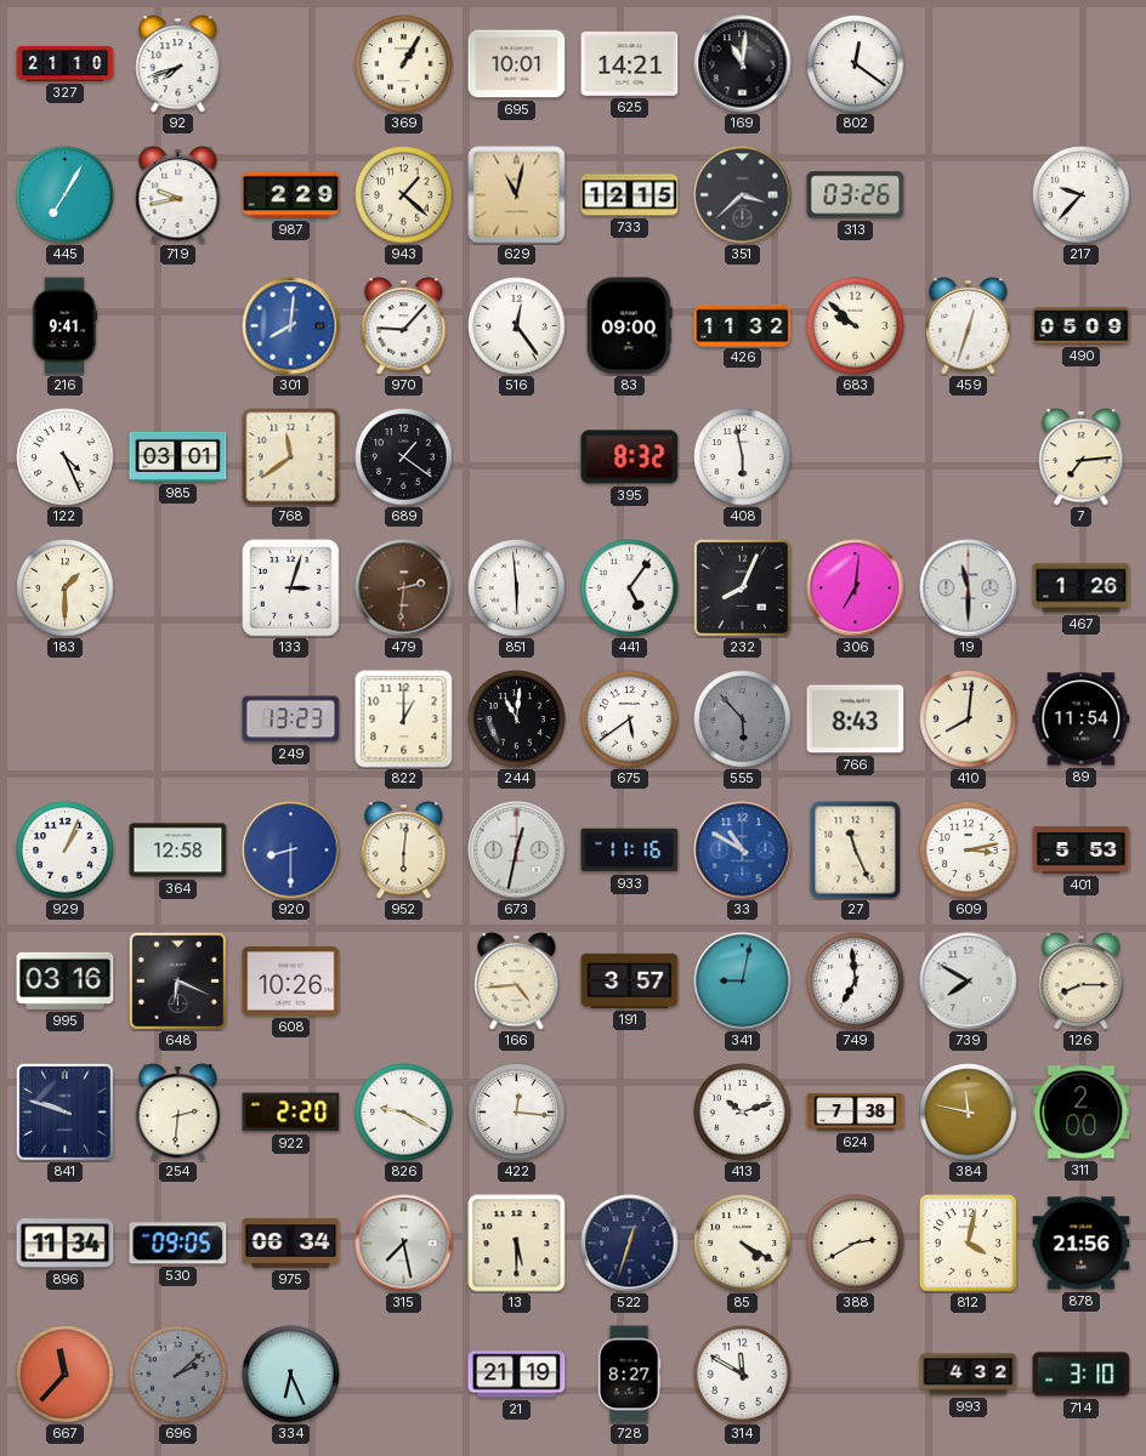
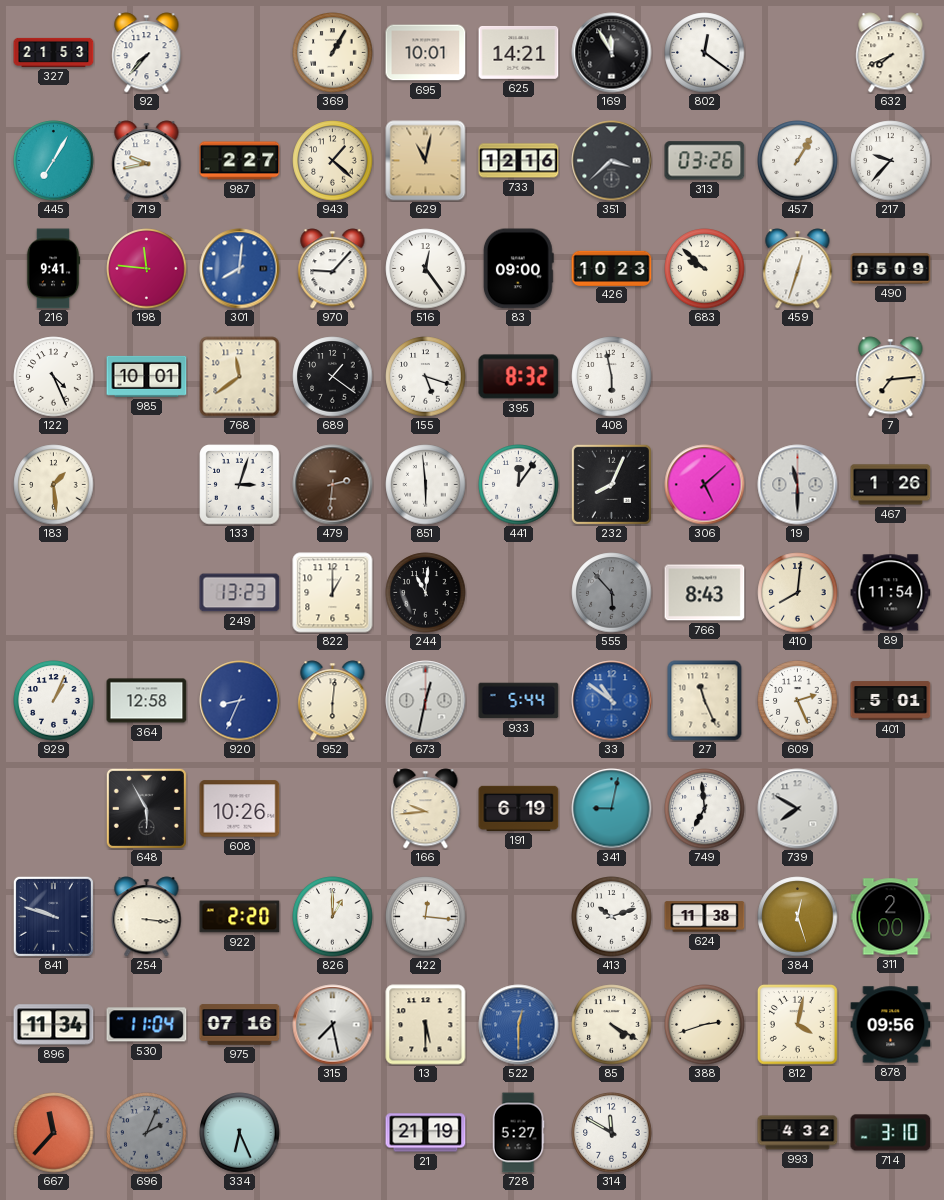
327: 21:10 -> 21:53
92: 7:42 -> 7:37
169: 11:01 -> 11:55
632: none -> 7:41
987: 2:29 -> 2:27
733: 12:15 -> 12:16
457: none -> 1:05
198: none -> 11:46
426: 11:32 -> 10:23
985: 03:01 -> 10:01
155: none -> 5:18
183: 1:30 -> 1:29
441: 5:06 -> 12:06
306: 7:01 -> 5:08
675: 5:39 -> none
920: 8:30 -> 8:34
933: 11:16 -> 5:44
33: 10:50 -> 10:51
609: 3:13 -> 2:26
401: 5:53 -> 5:01
995: 03:16 -> none
648: 6:19 -> 5:55
166: 4:44 -> 9:44
191: 3:57 -> 6:19
126: 8:15 -> none
254: 2:31 -> 3:16
826: 9:20 -> 1:00
624: 7:38 -> 11:38
384: 11:47 -> 12:27
530: 09:05 -> 11:04
975: 06:34 -> 07:16
522: 12:33 -> 12:30
522 dial: navy -> blue
388: 2:40 -> 2:42
878: 21:56 -> 09:56
696: 2:08 -> 2:04
728: 8:27 -> 5:27
